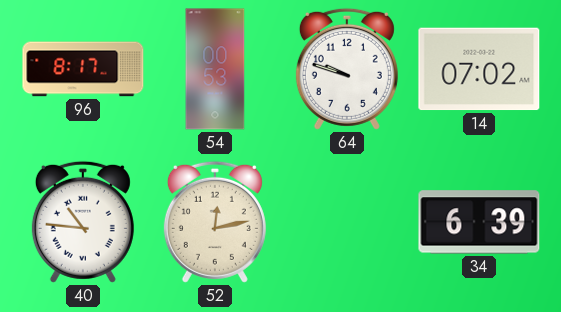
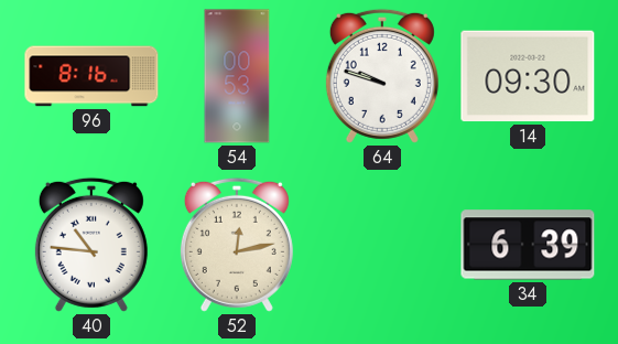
96: 8:17 -> 8:16
14: 07:02 -> 09:30
